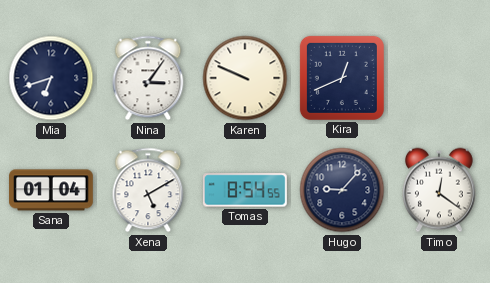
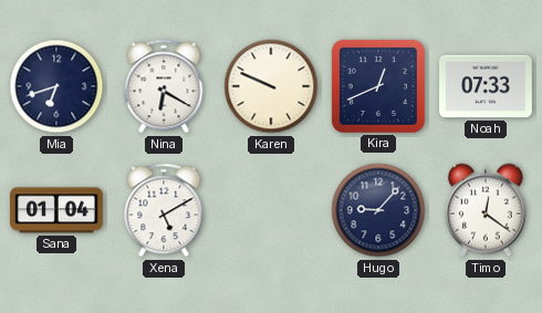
Nina: 3:06 -> 6:20
Noah: none -> 07:33
Tomas: 8:54 -> none
